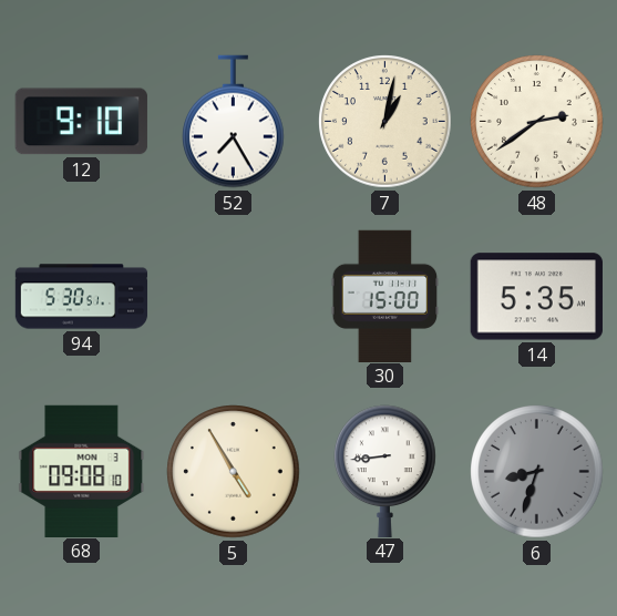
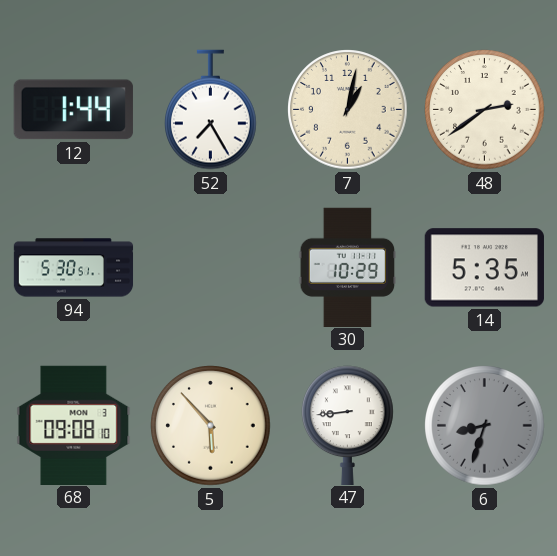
12: 9:10 -> 1:44
30: 15:00 -> 10:29
5: 4:55 -> 5:53
